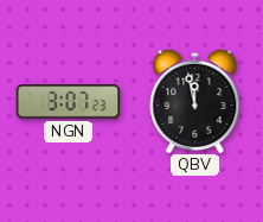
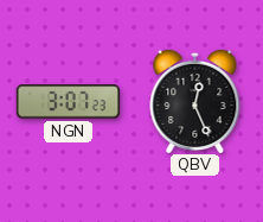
QBV: 11:58 -> 12:26
